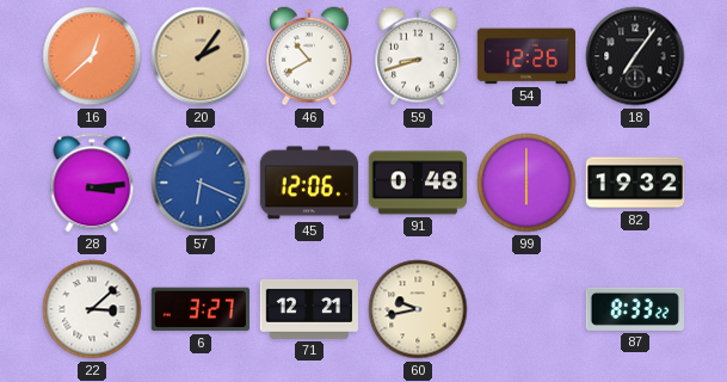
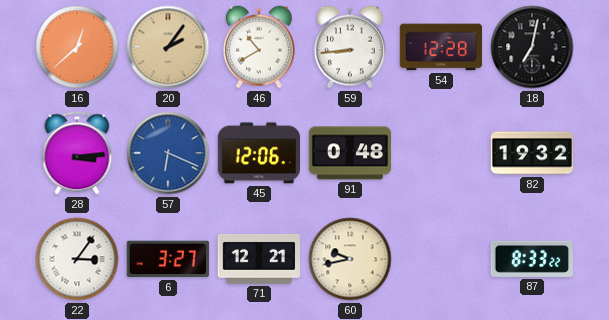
59: 8:42 -> 8:44
54: 12:26 -> 12:28
18: 7:06 -> 7:02
99: 6:00 -> none
22: 3:08 -> 3:06
